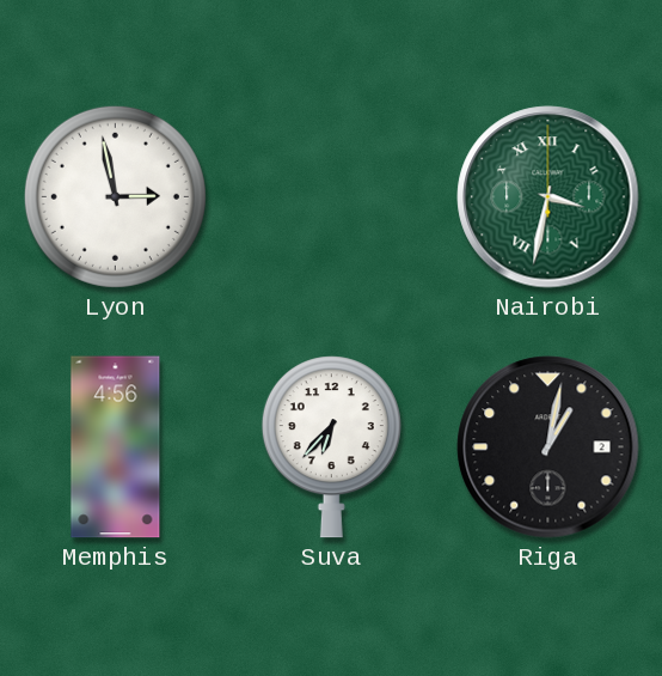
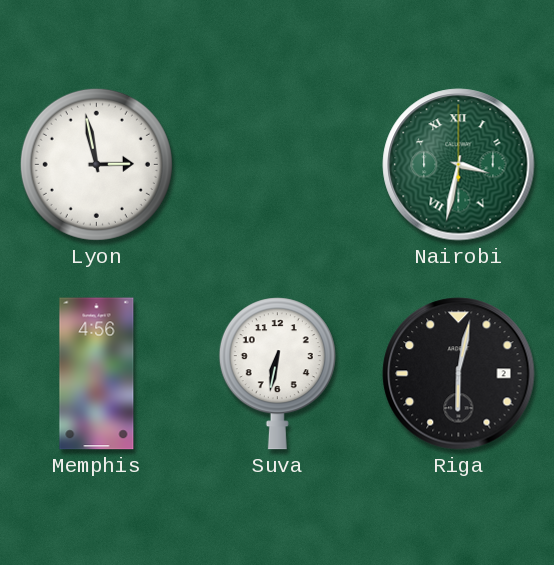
Suva: 6:37 -> 6:32
Riga: 1:02 -> 6:02
